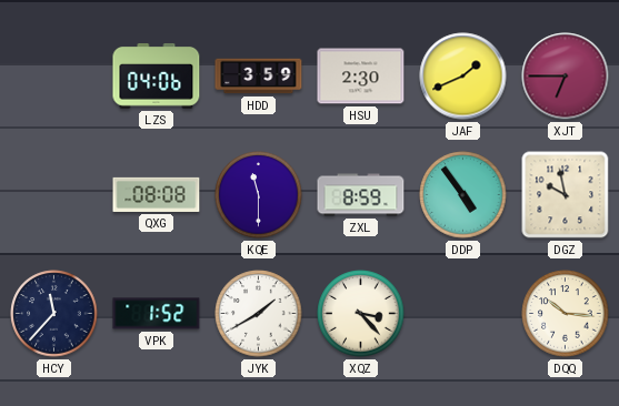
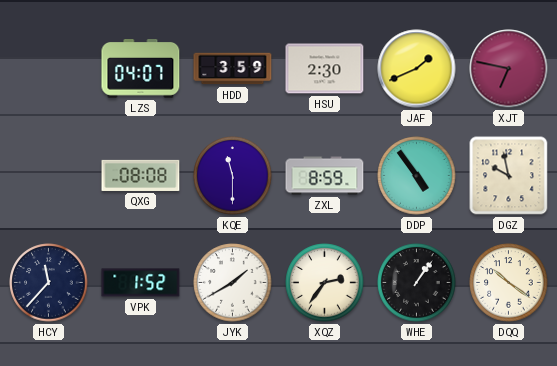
LZS: 04:06 -> 04:07
XJT: 6:45 -> 6:47
XQZ: 3:23 -> 2:36
WHE: none -> 1:06
DQQ: 10:16 -> 10:21
